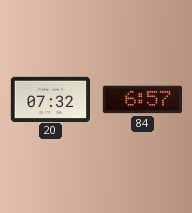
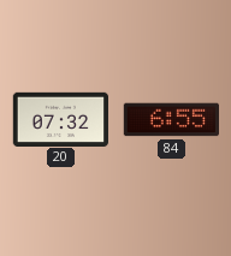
84: 6:57 -> 6:55
